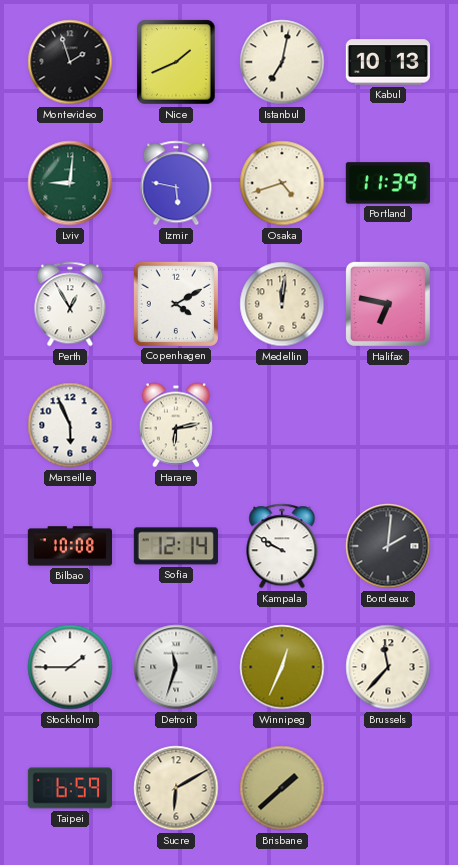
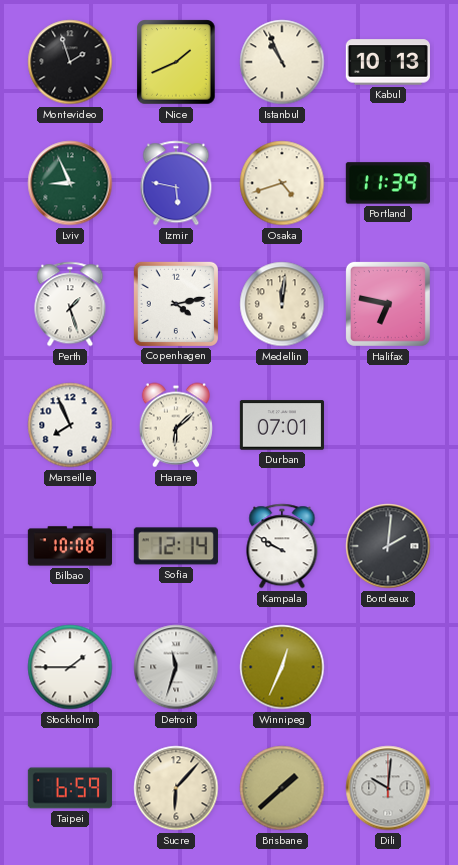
Istanbul: 7:02 -> 10:56
Lviv: 9:01 -> 8:56
Perth: 12:55 -> 1:27
Copenhagen: 4:10 -> 4:13
Marseille: 5:56 -> 7:56
Harare: 6:13 -> 6:08
Durban: none -> 07:01
Brussels: 11:37 -> none
Sucre: 6:10 -> 6:07
Dili: none -> 10:01
